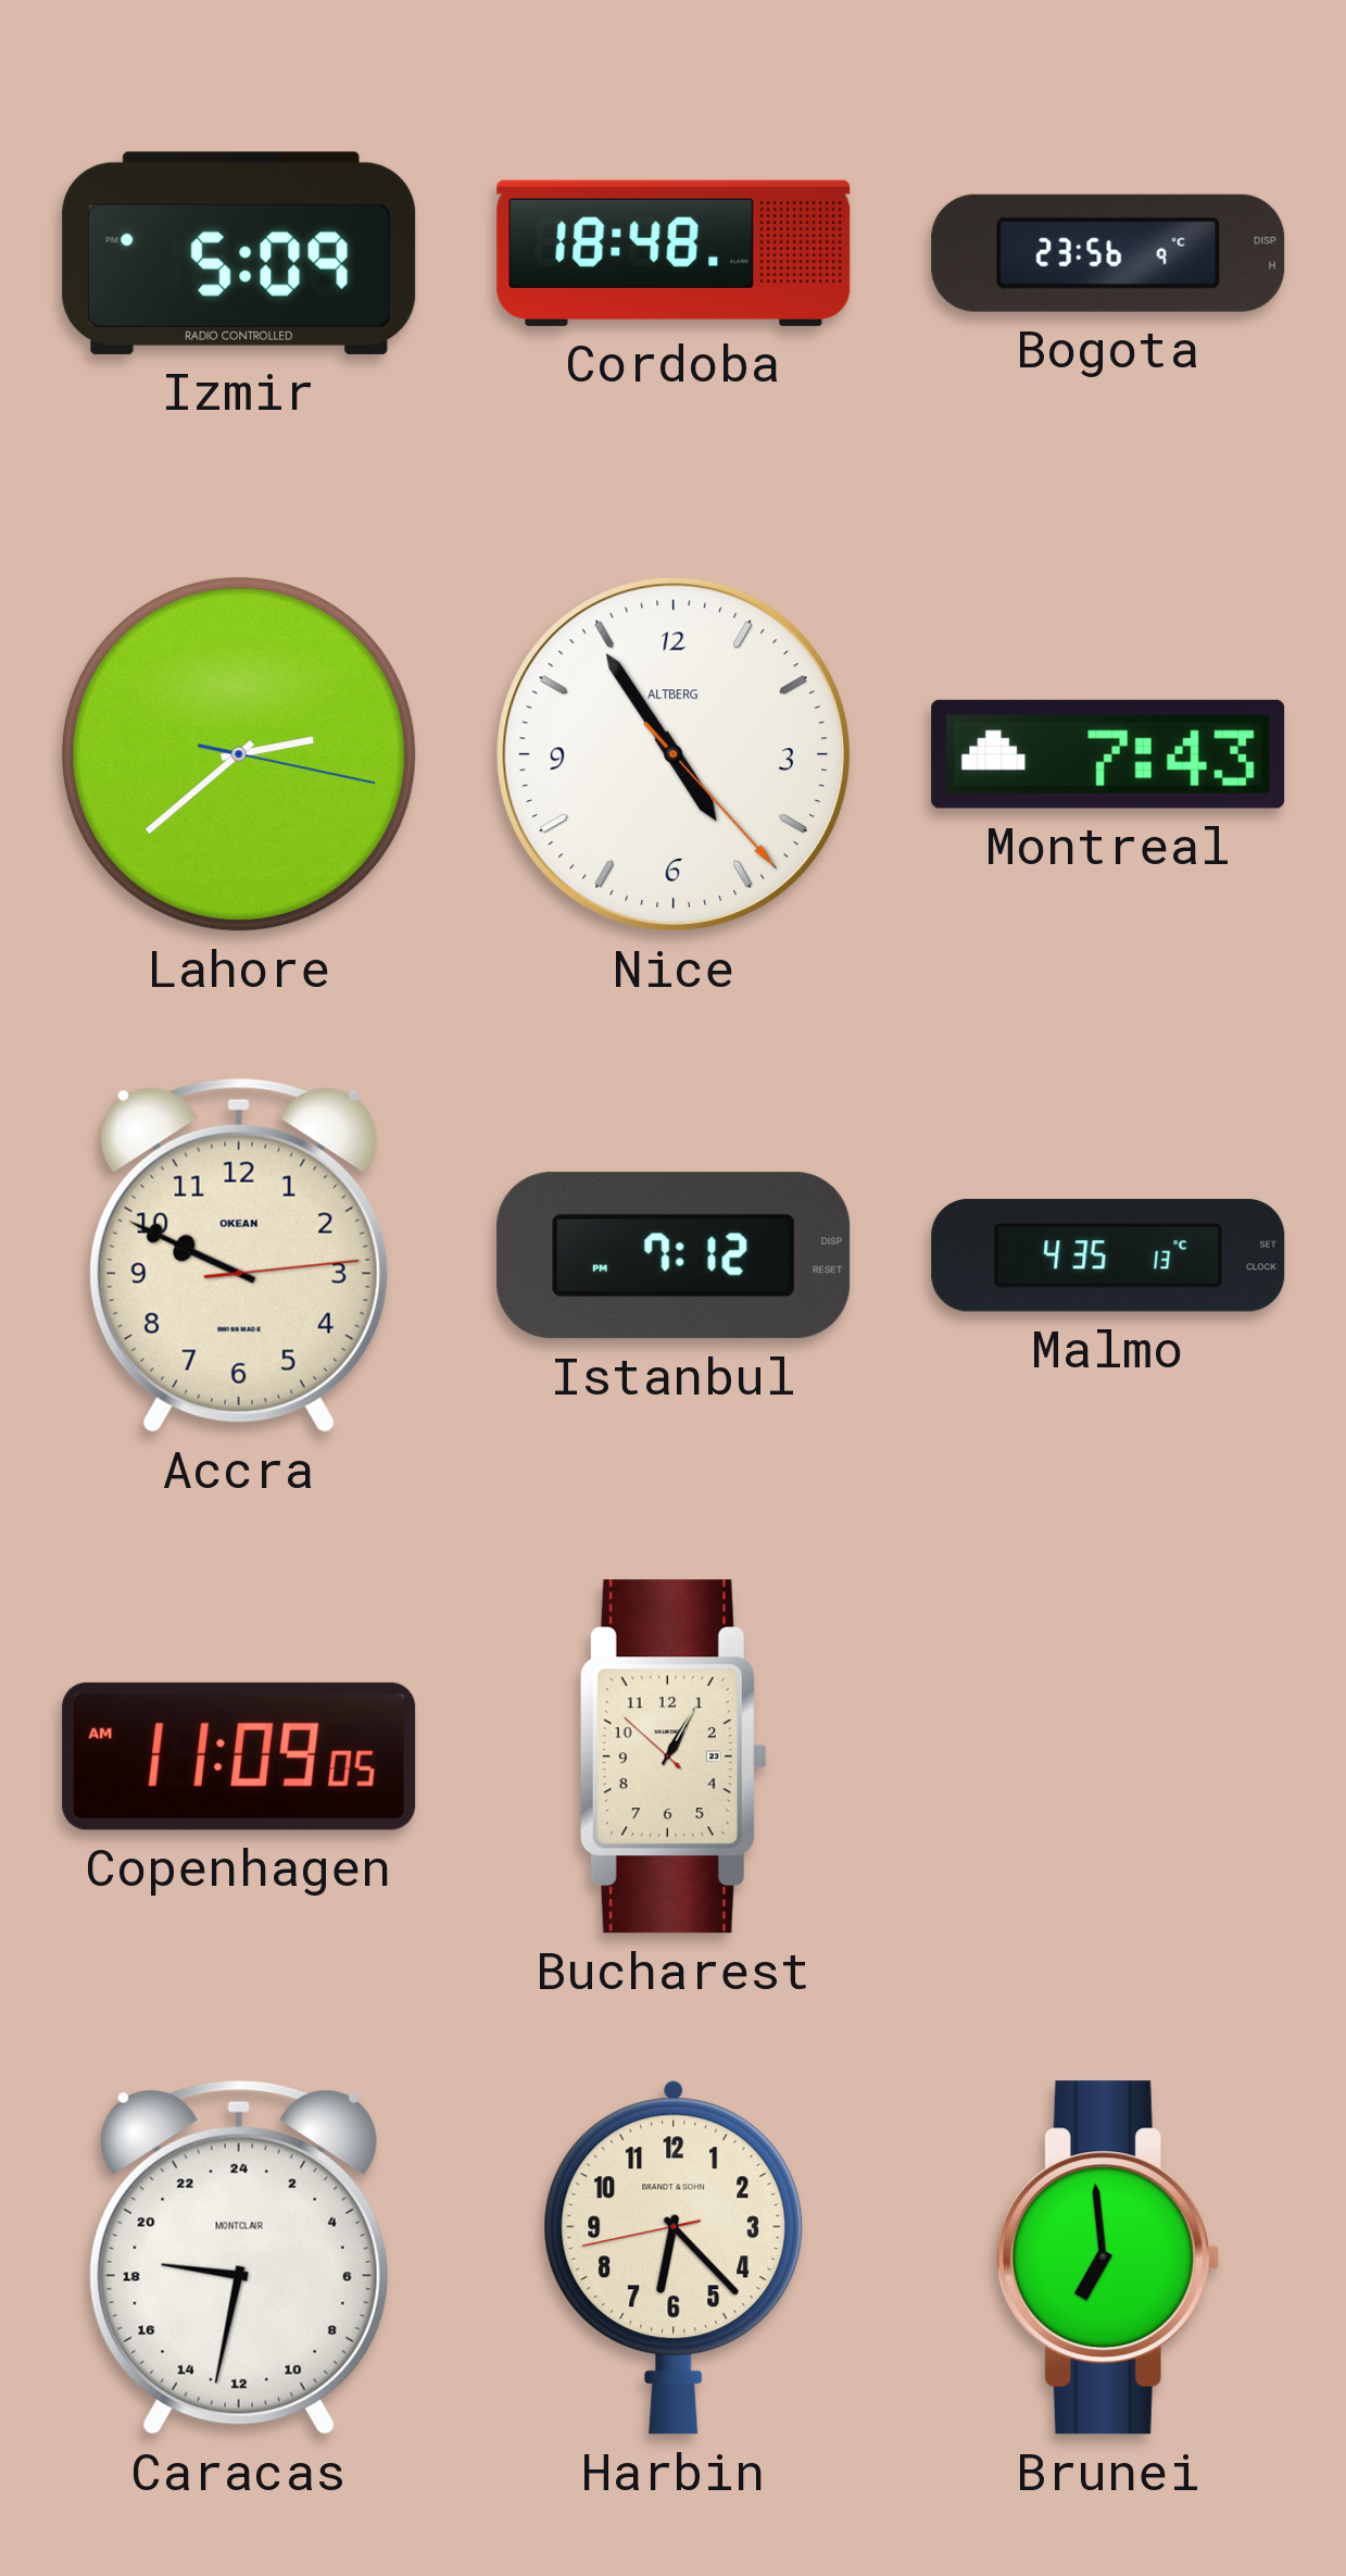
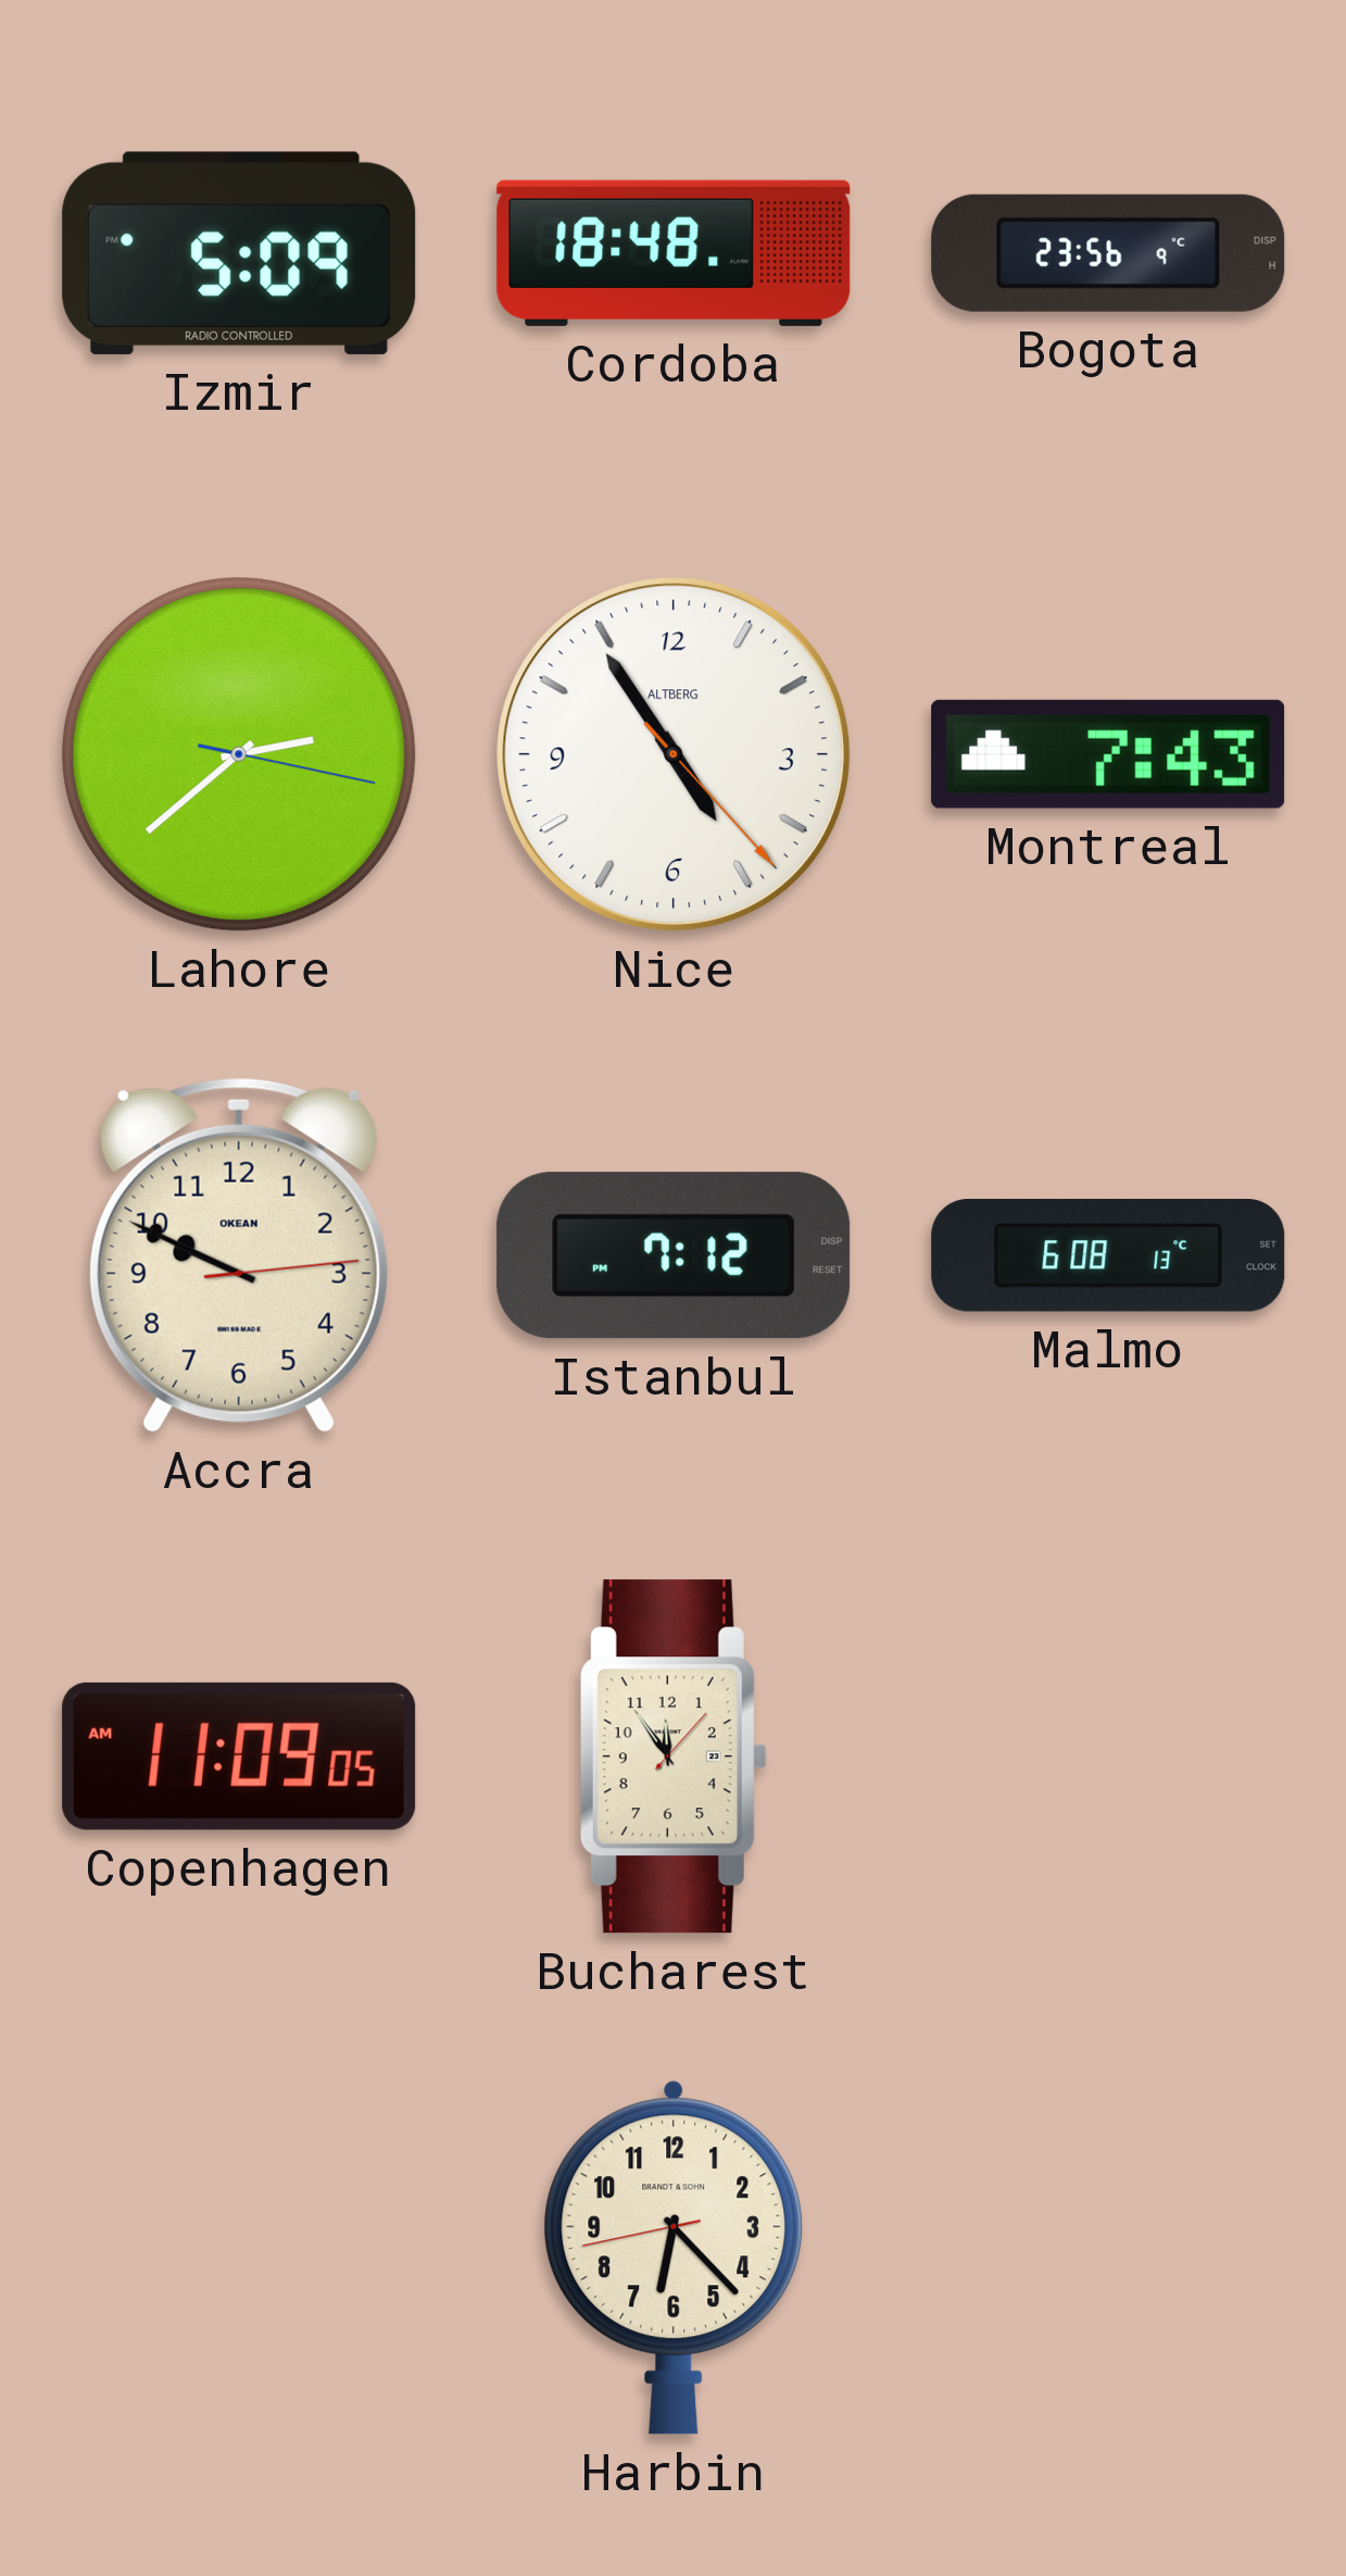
Malmo: 4:35 -> 6:08
Bucharest: 1:04 -> 11:54
Caracas: 18:32 -> none
Brunei: 6:59 -> none
